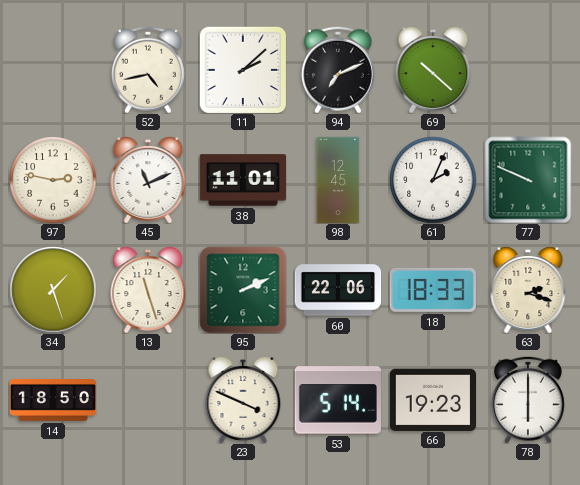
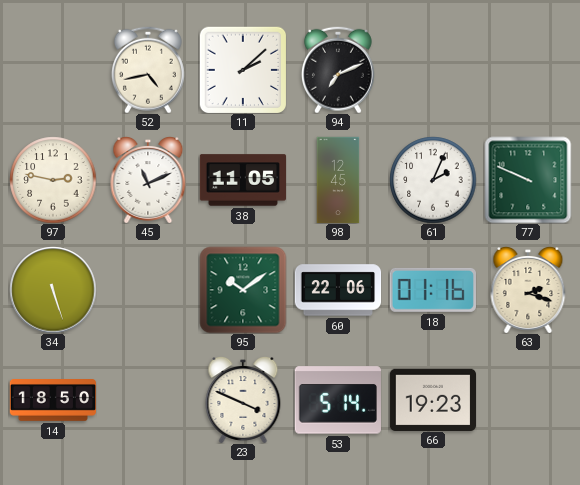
69: 10:22 -> none
38: 11:01 -> 11:05
34: 1:27 -> 5:27
13: 11:27 -> none
95: 2:11 -> 10:09
18: 18:33 -> 01:16
78: 6:00 -> none
